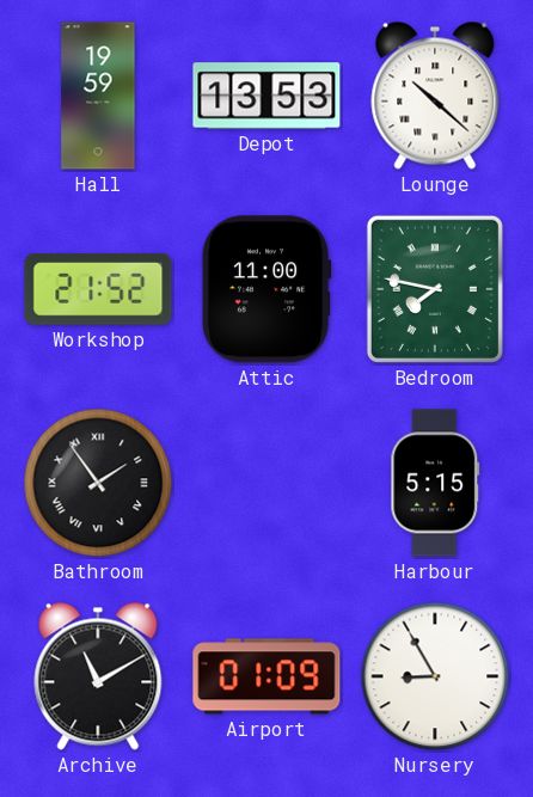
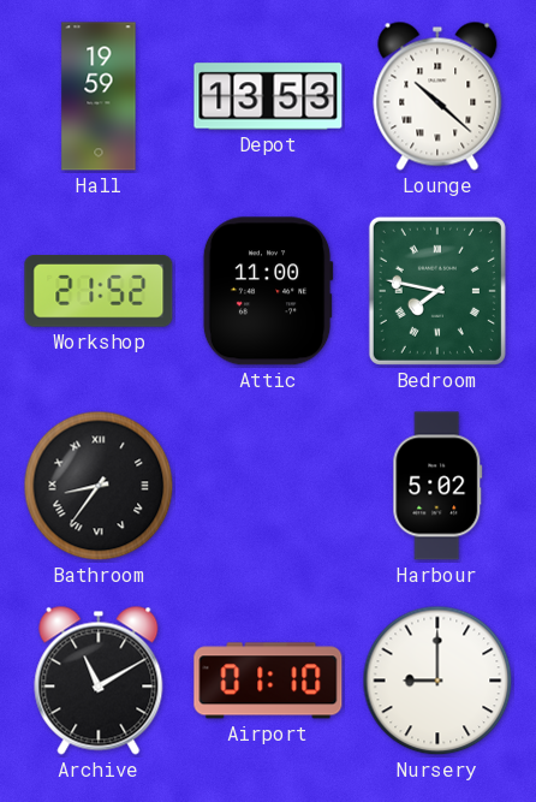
Bathroom: 1:54 -> 8:36
Harbour: 5:15 -> 5:02
Airport: 01:09 -> 01:10
Nursery: 8:55 -> 9:00
